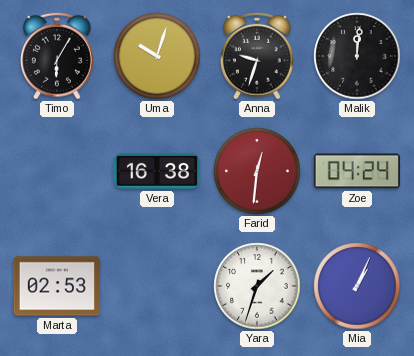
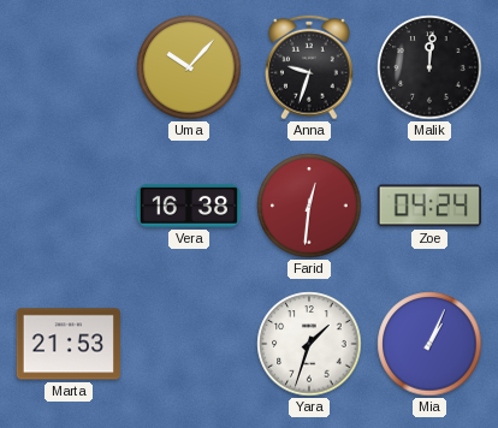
Timo: 6:05 -> none
Uma: 10:03 -> 10:07
Marta: 02:53 -> 21:53
